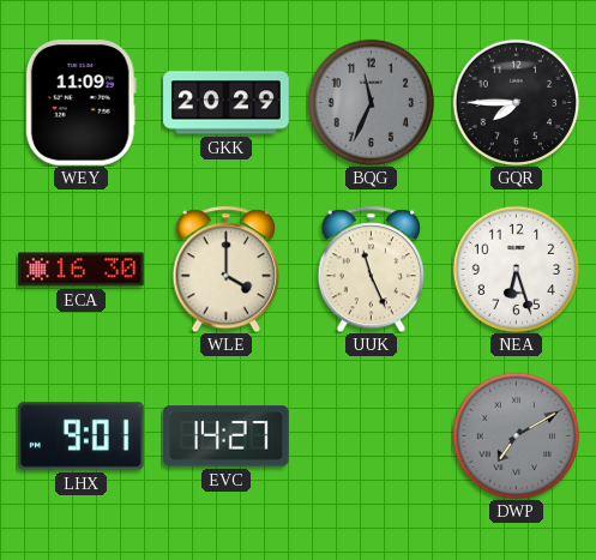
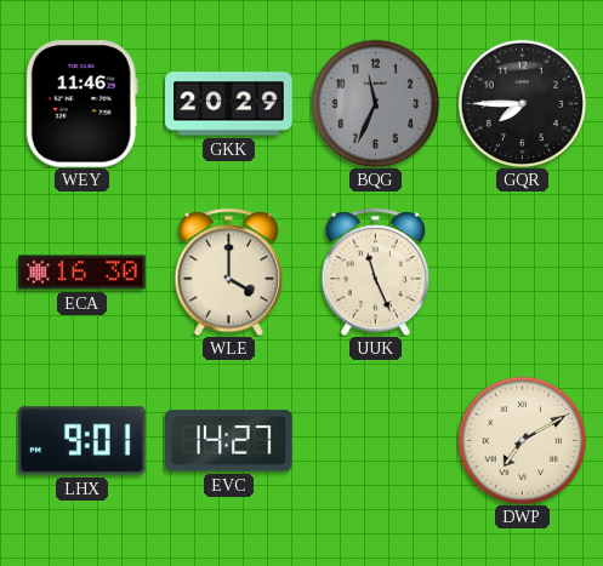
WEY: 11:09 -> 11:46
NEA: 6:27 -> none
DWP dial: grey -> cream
